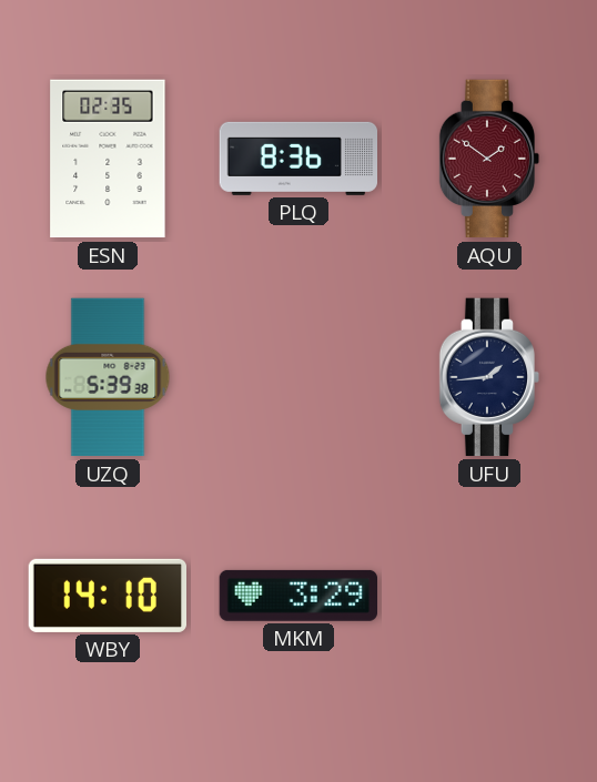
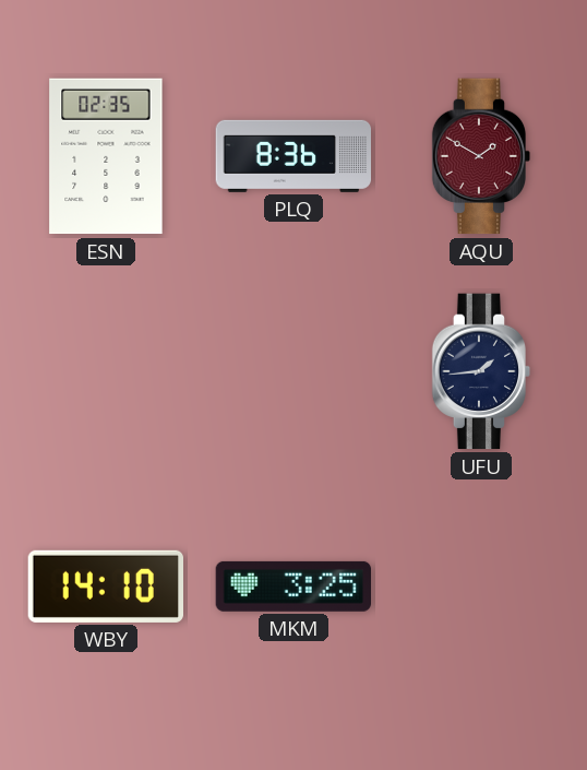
AQU: 1:51 -> 1:50
UZQ: 5:39 -> none
MKM: 3:29 -> 3:25
